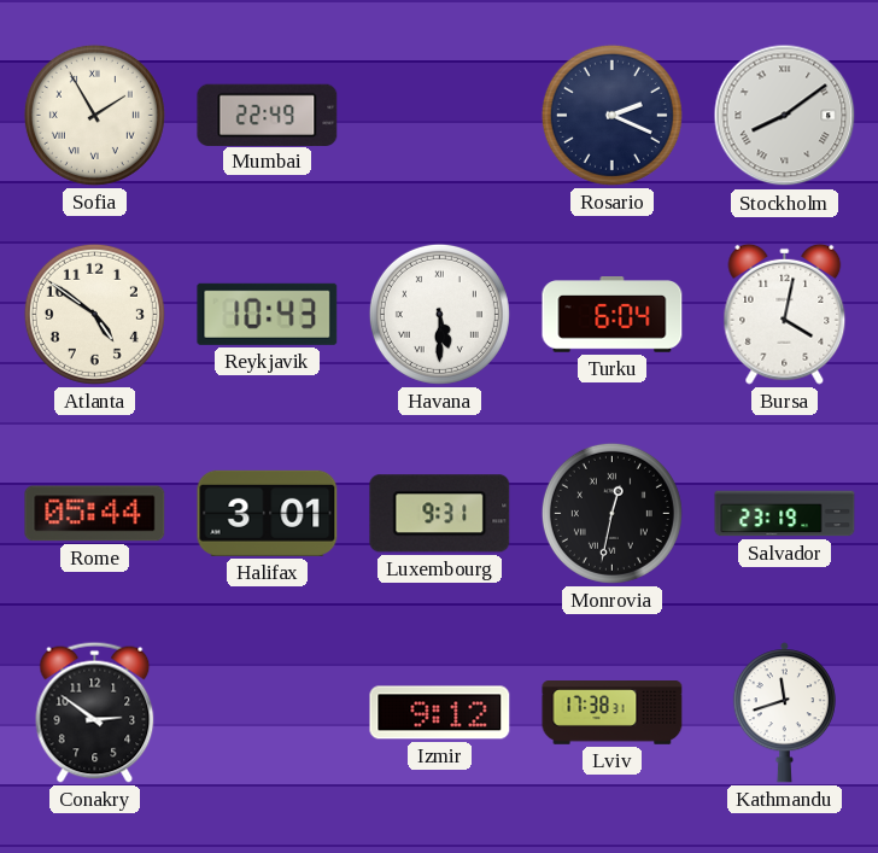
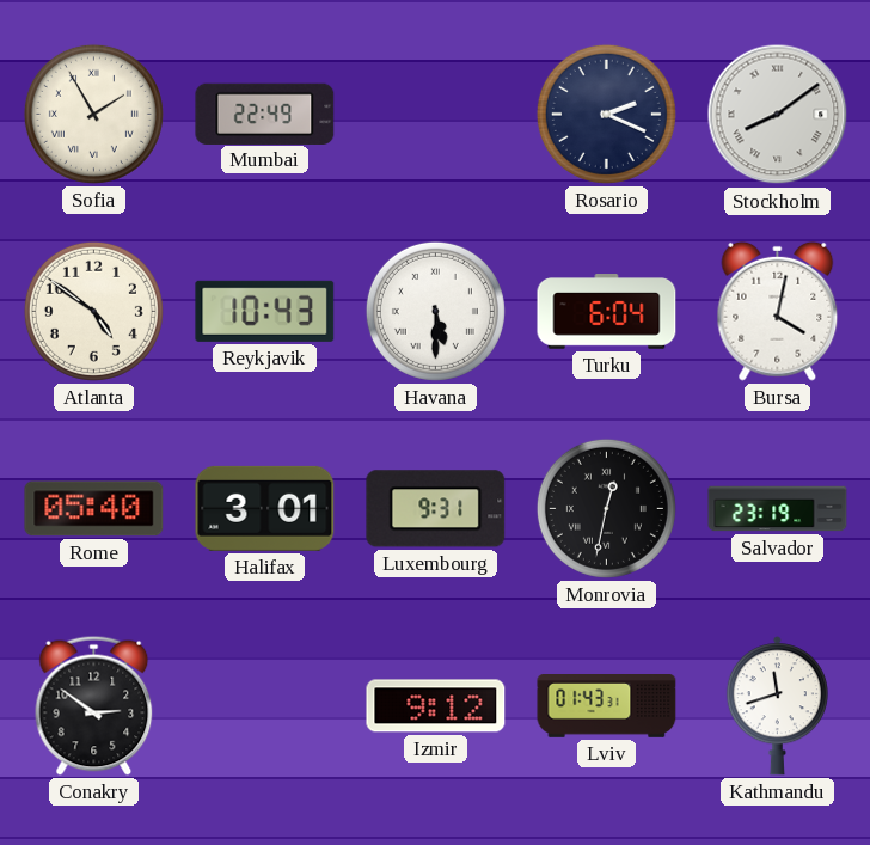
Rome: 05:44 -> 05:40
Lviv: 17:38 -> 01:43
